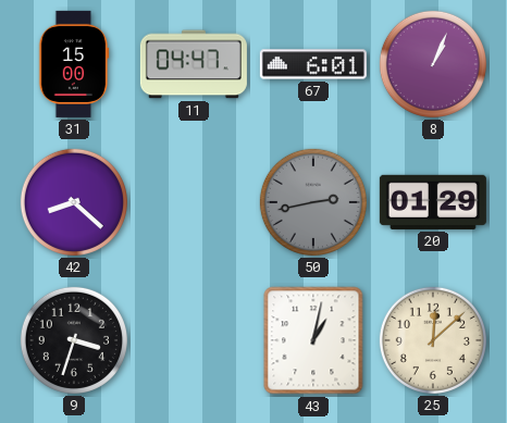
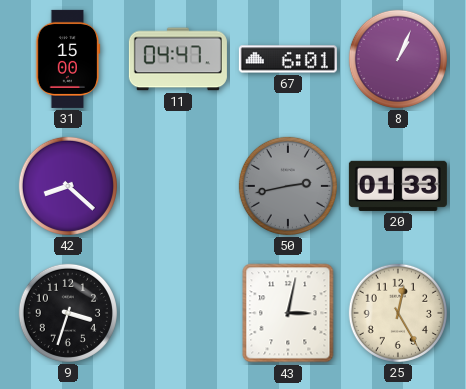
20: 01:29 -> 01:33
43: 1:02 -> 3:02
25: 12:08 -> 12:25
